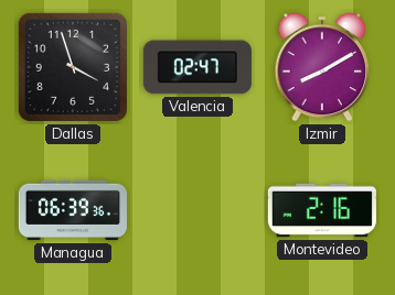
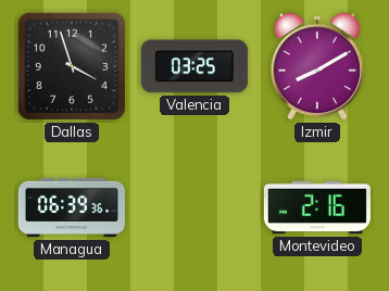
Valencia: 02:47 -> 03:25
